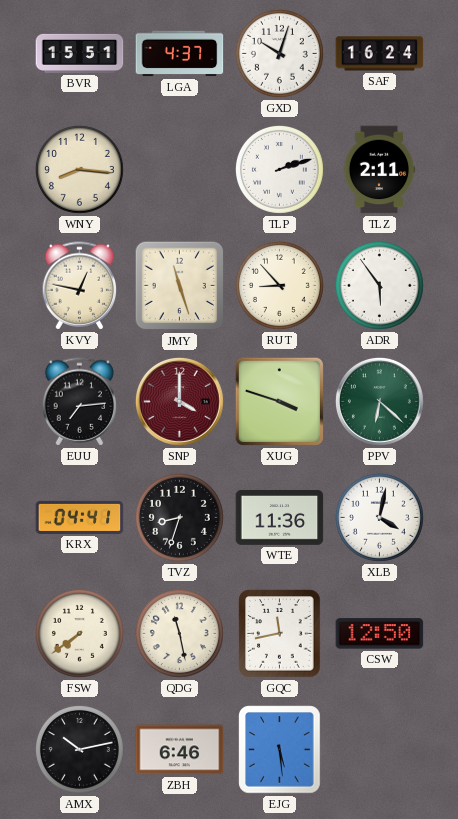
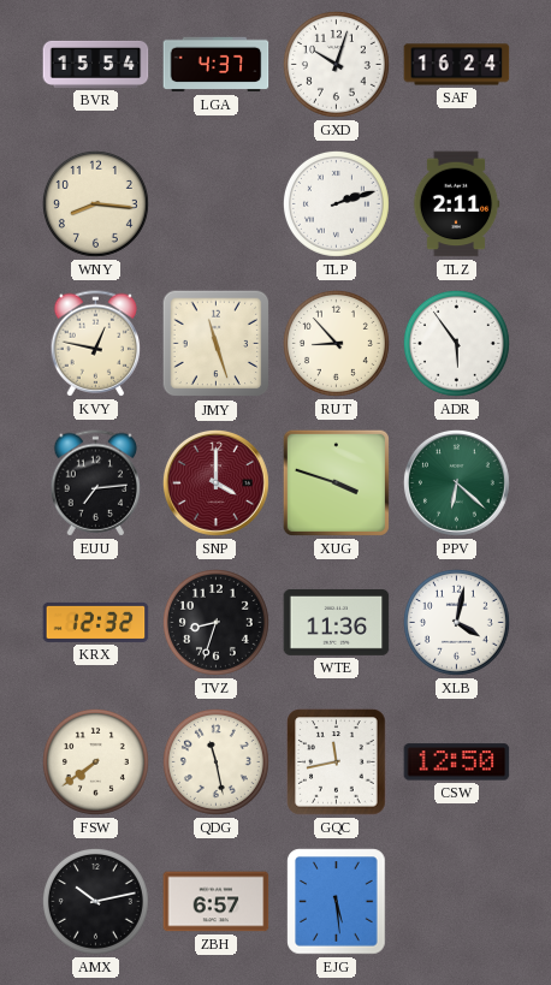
BVR: 15:51 -> 15:54
KRX: 04:41 -> 12:32
ZBH: 6:46 -> 6:57
